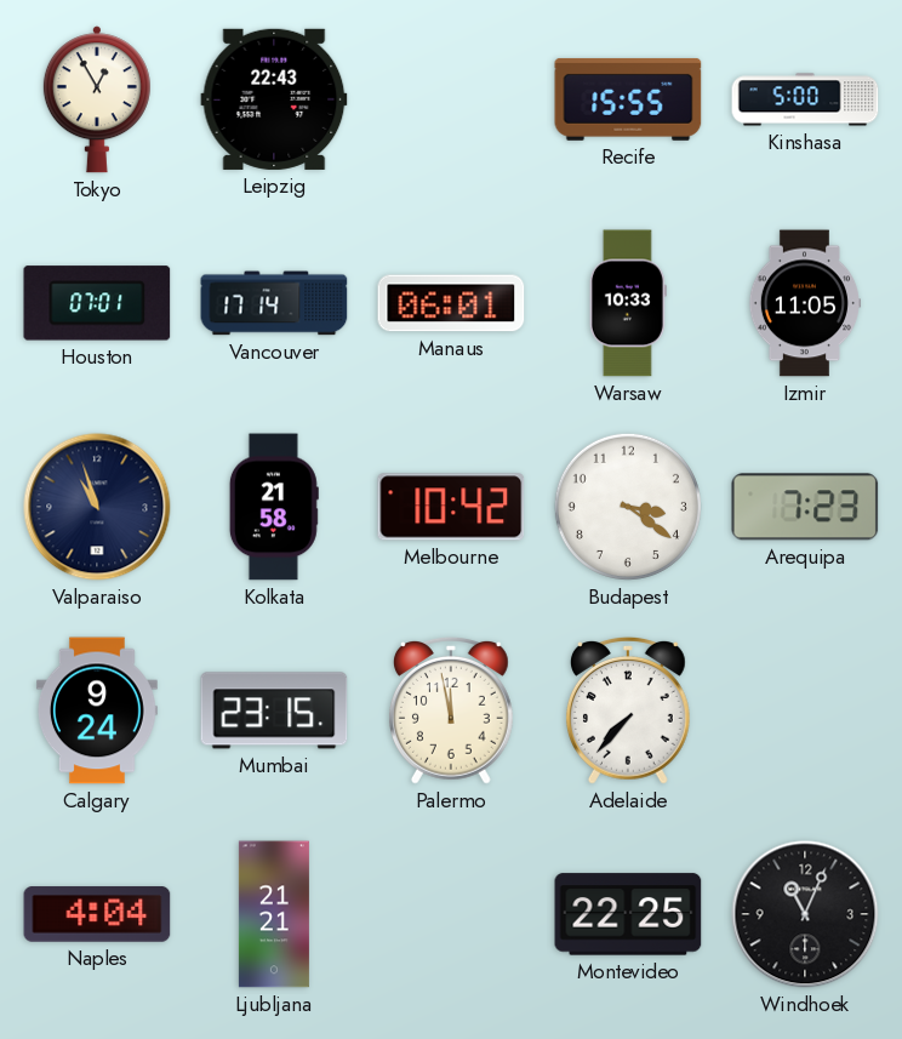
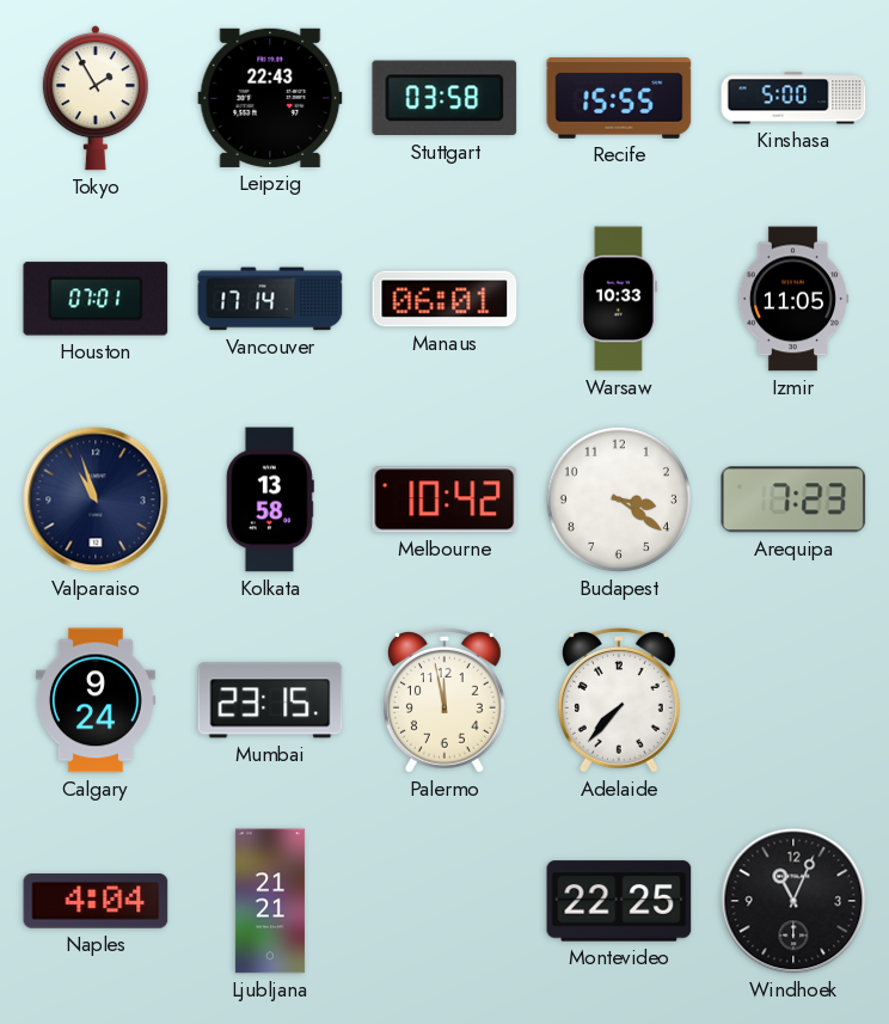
Tokyo: 12:55 -> 1:55
Stuttgart: none -> 03:58
Kolkata: 21:58 -> 13:58
